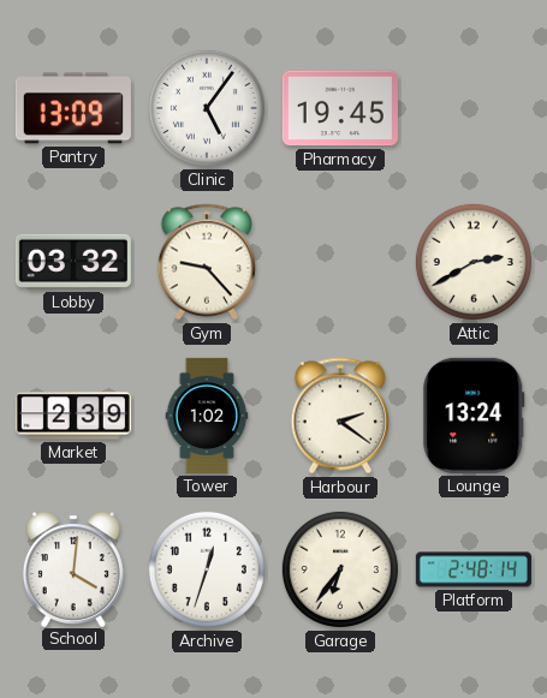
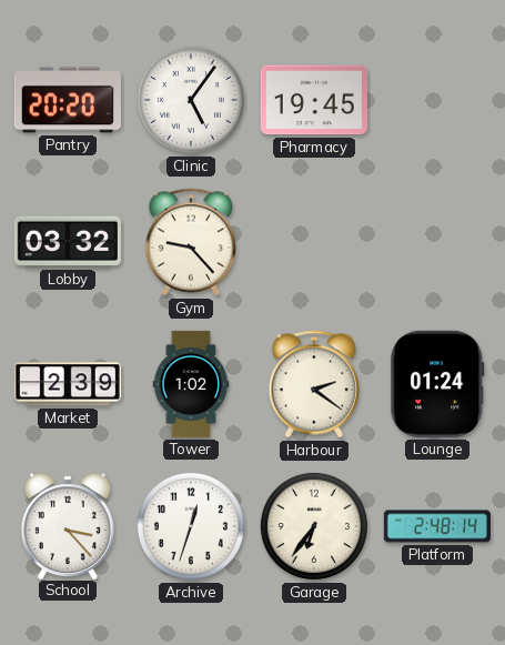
Pantry: 13:09 -> 20:20
Attic: 2:40 -> none
Lounge: 13:24 -> 01:24
School: 4:01 -> 3:23
